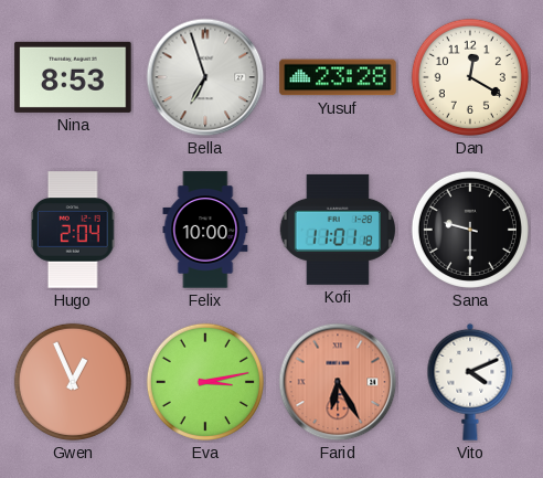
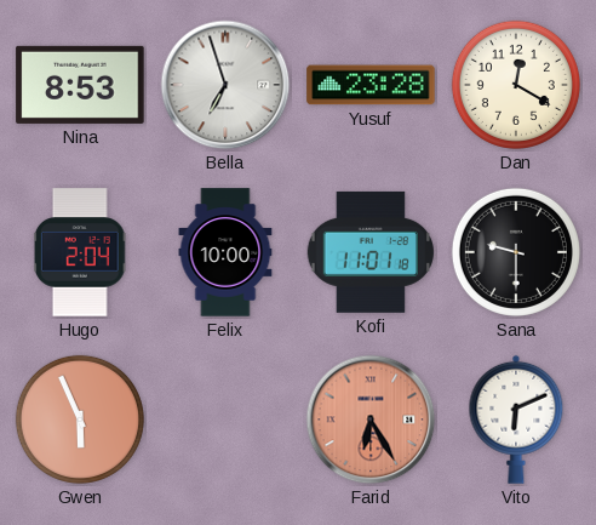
Gwen: 12:56 -> 5:56
Eva: 3:13 -> none
Vito: 4:11 -> 6:11
